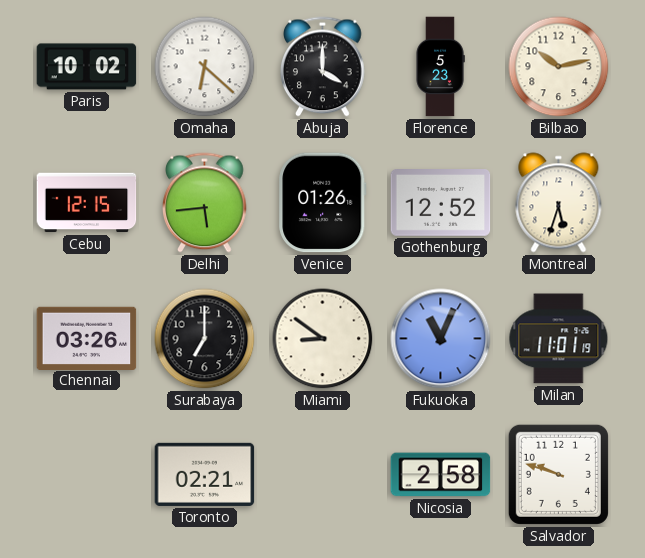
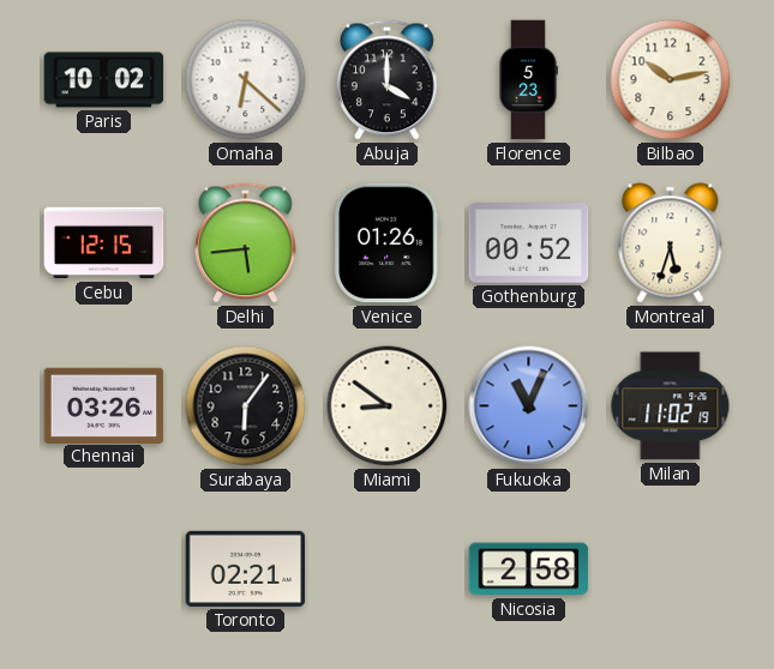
Gothenburg: 12:52 -> 00:52
Surabaya: 7:00 -> 6:06
Milan: 11:01 -> 11:02
Salvador: 9:48 -> none
